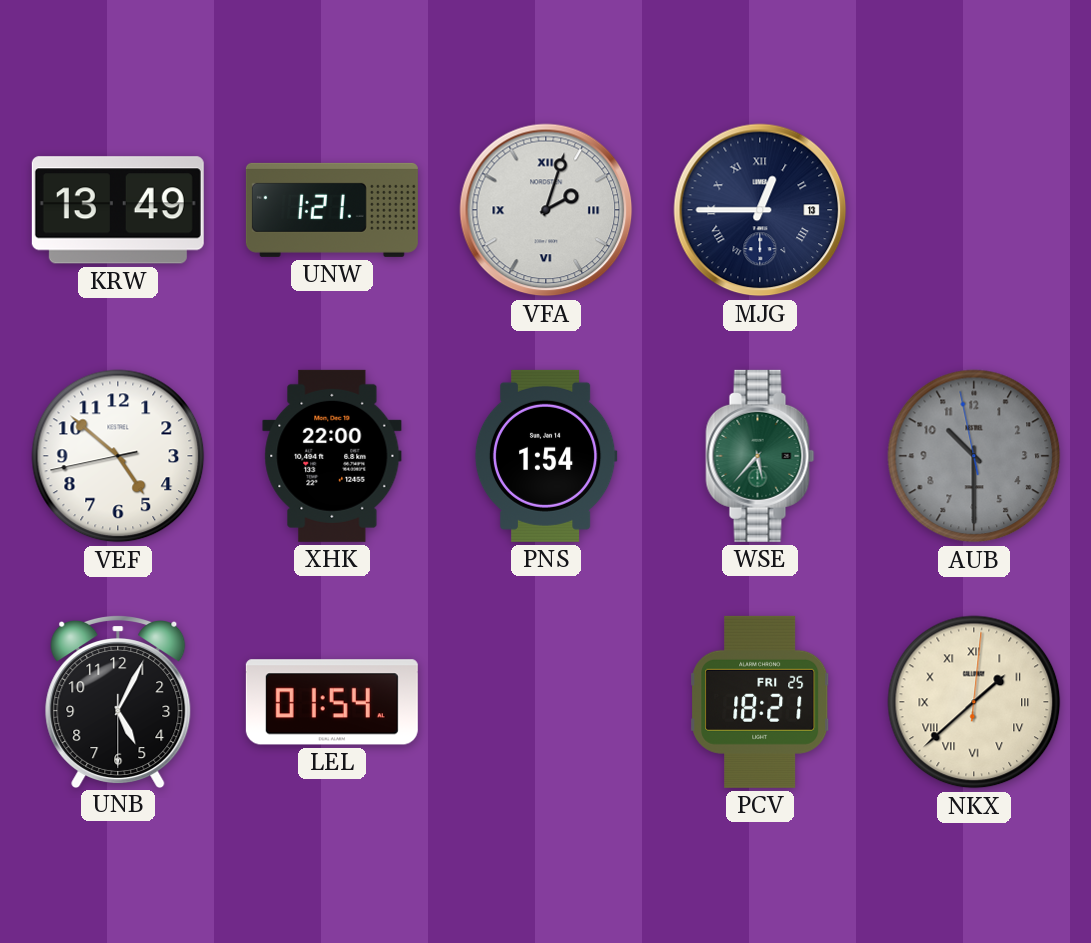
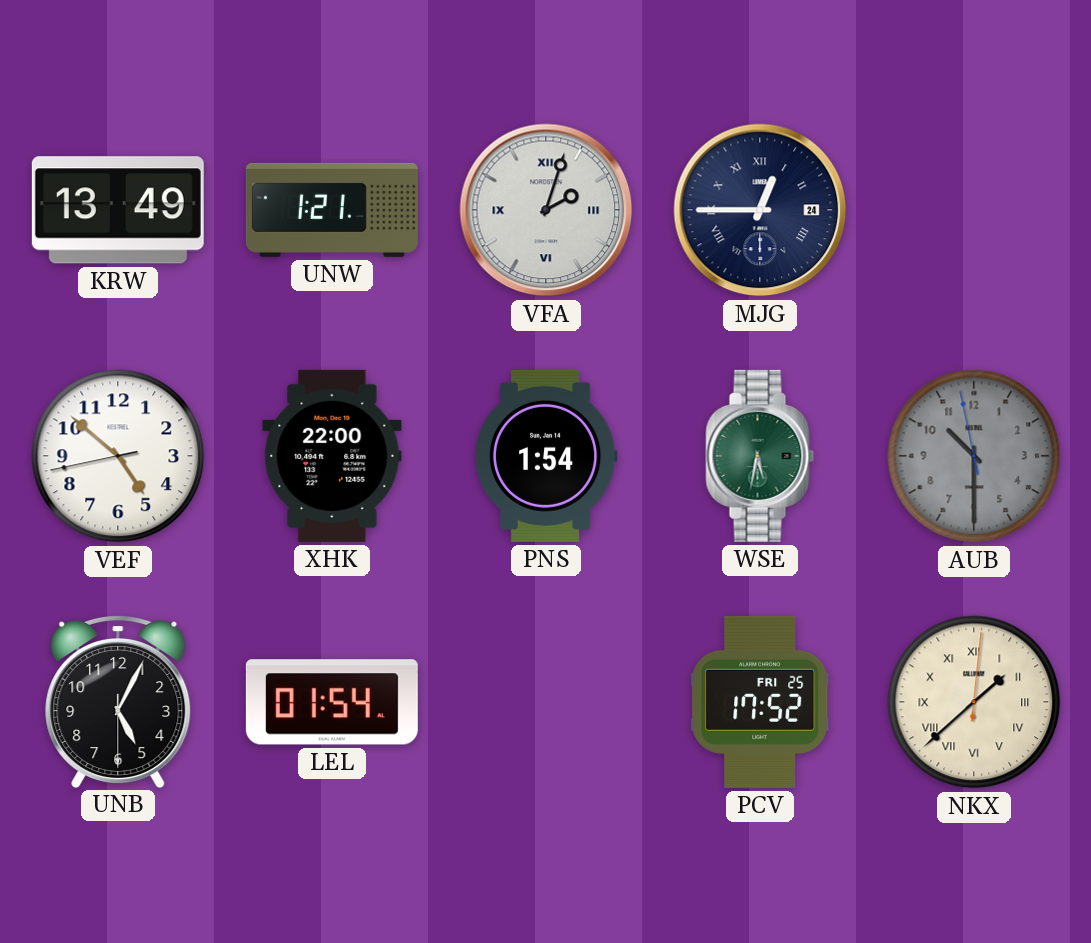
MJG date: 13 -> 24
WSE: 5:37 -> 5:32
PCV: 18:21 -> 17:52
